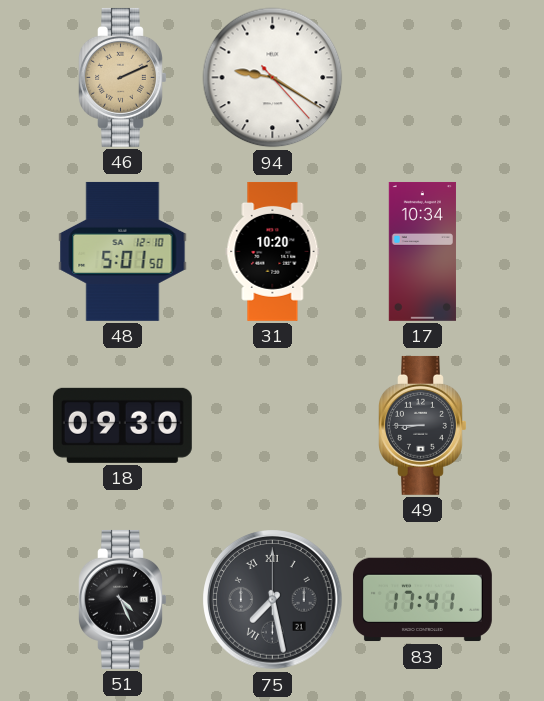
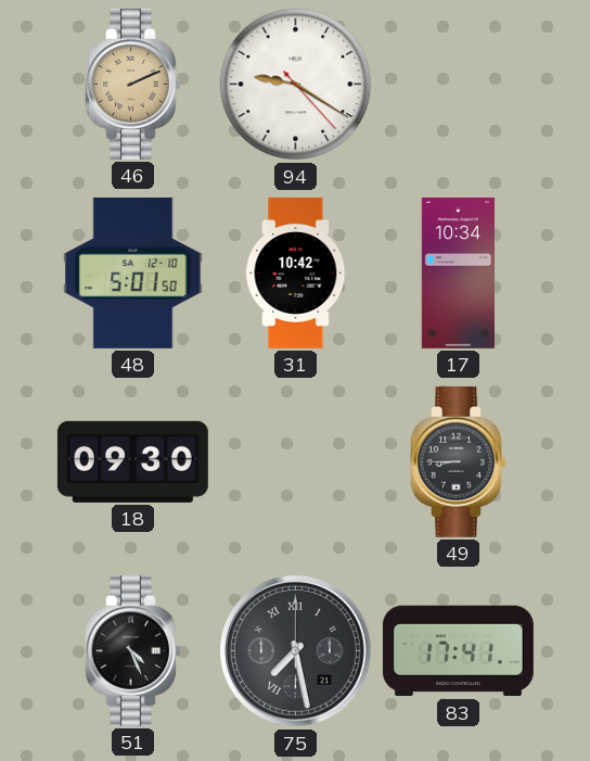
31: 10:20 -> 10:42
